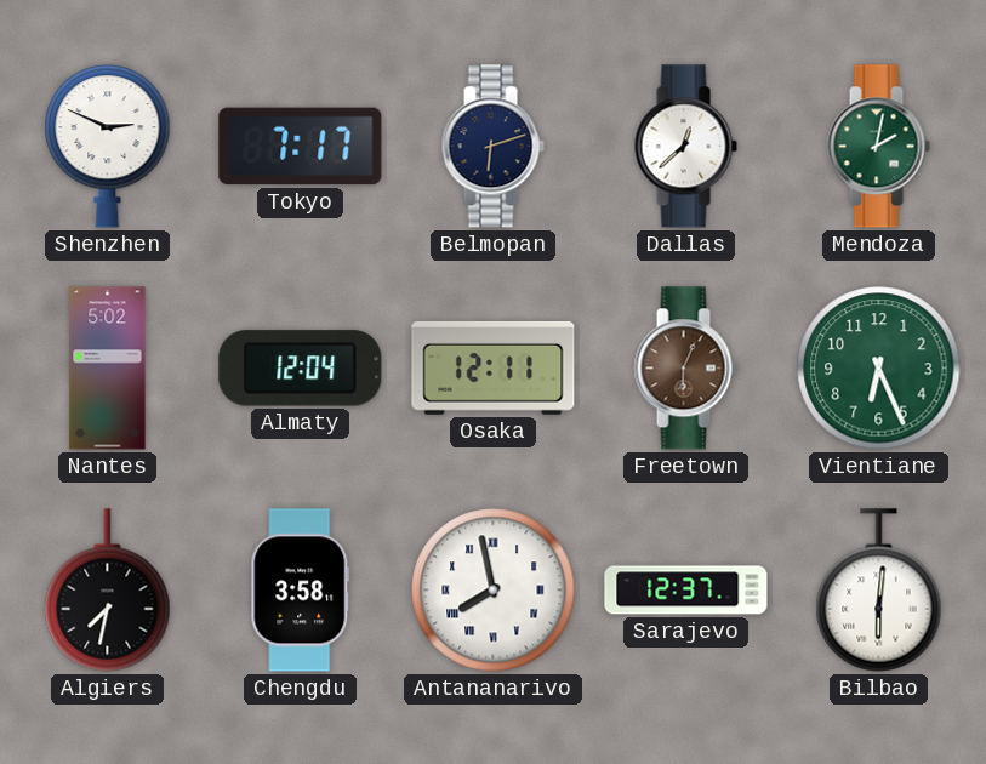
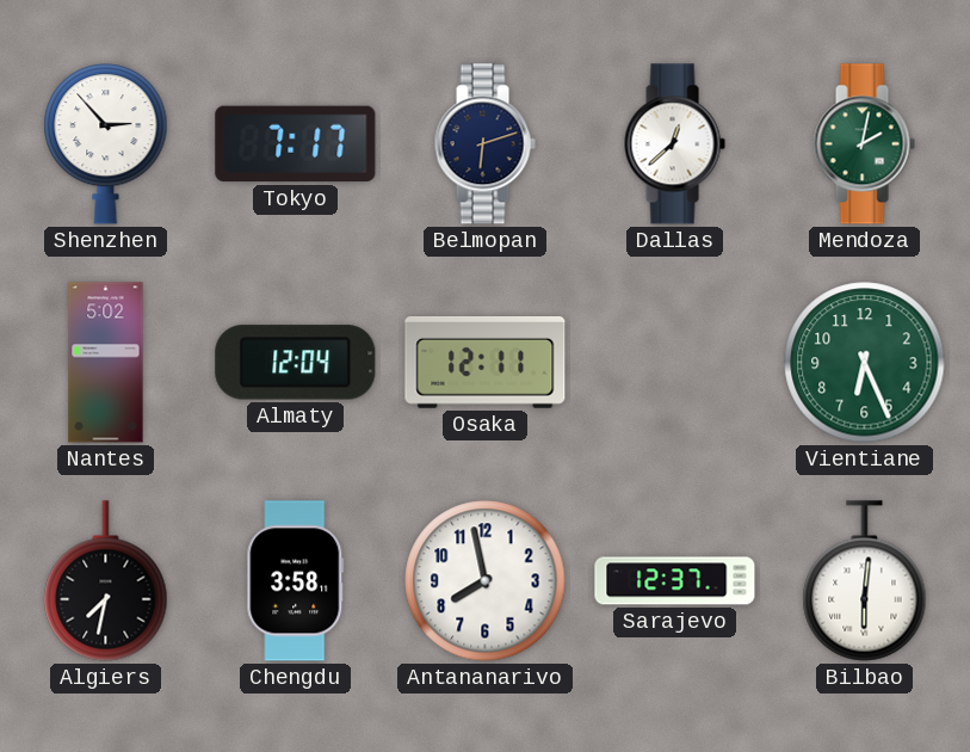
Shenzhen: 2:49 -> 2:53
Freetown: 6:04 -> none
Antananarivo numerals: Roman -> Arabic
